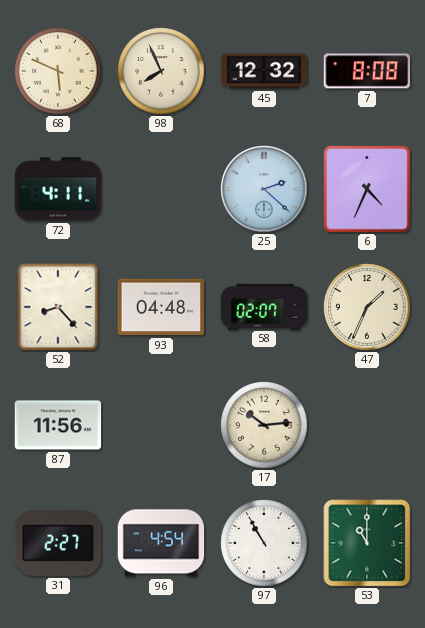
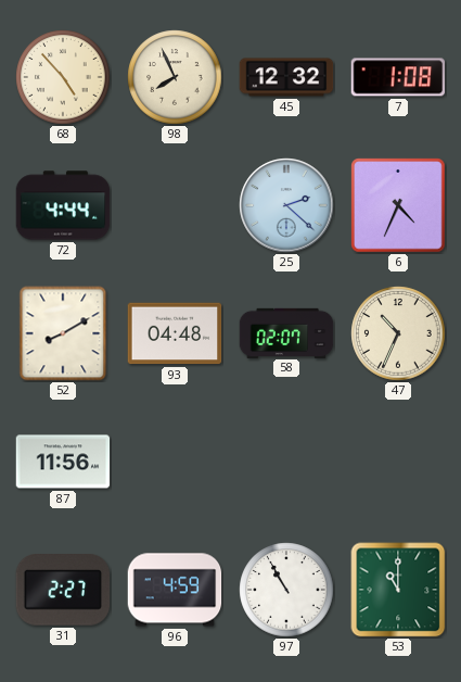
68: 5:49 -> 4:53
7: 8:08 -> 1:08
72: 4:11 -> 4:44
52: 8:23 -> 8:10
47: 1:34 -> 10:34
17: 10:14 -> none
96: 4:54 -> 4:59
